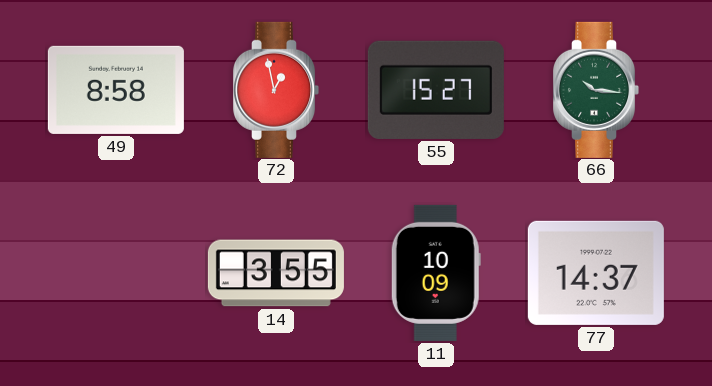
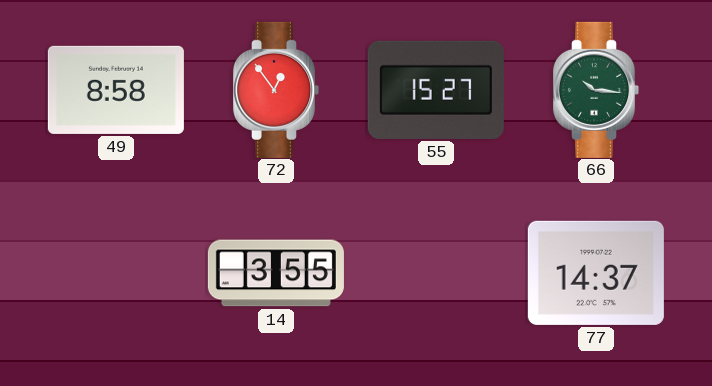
72: 12:58 -> 12:54
11: 10:09 -> none
